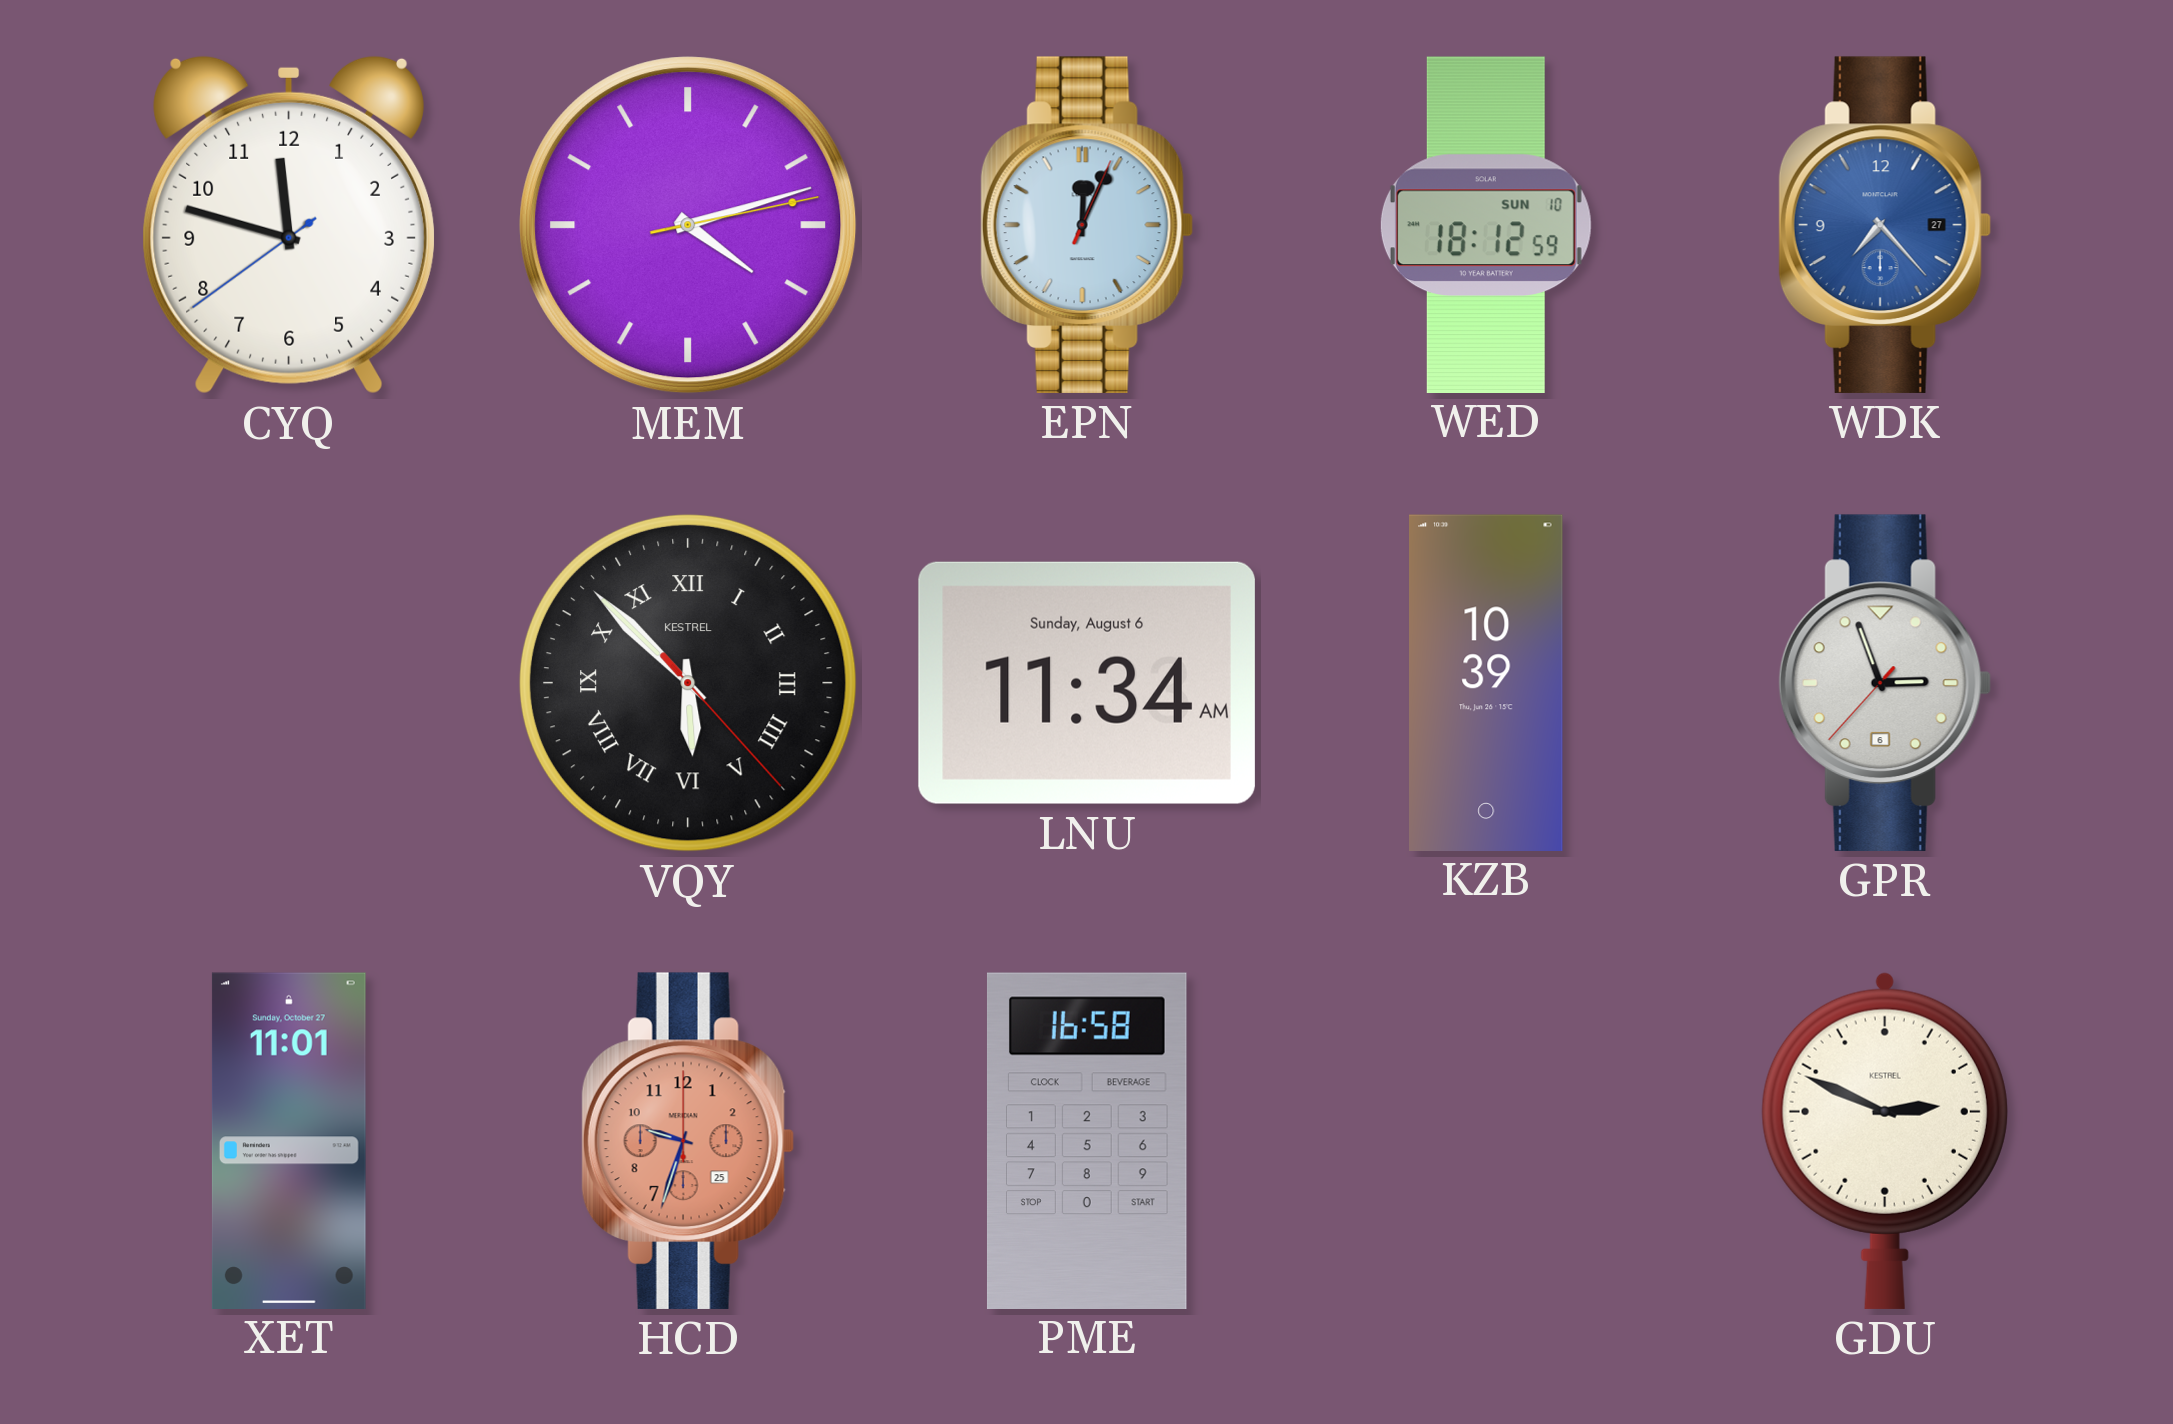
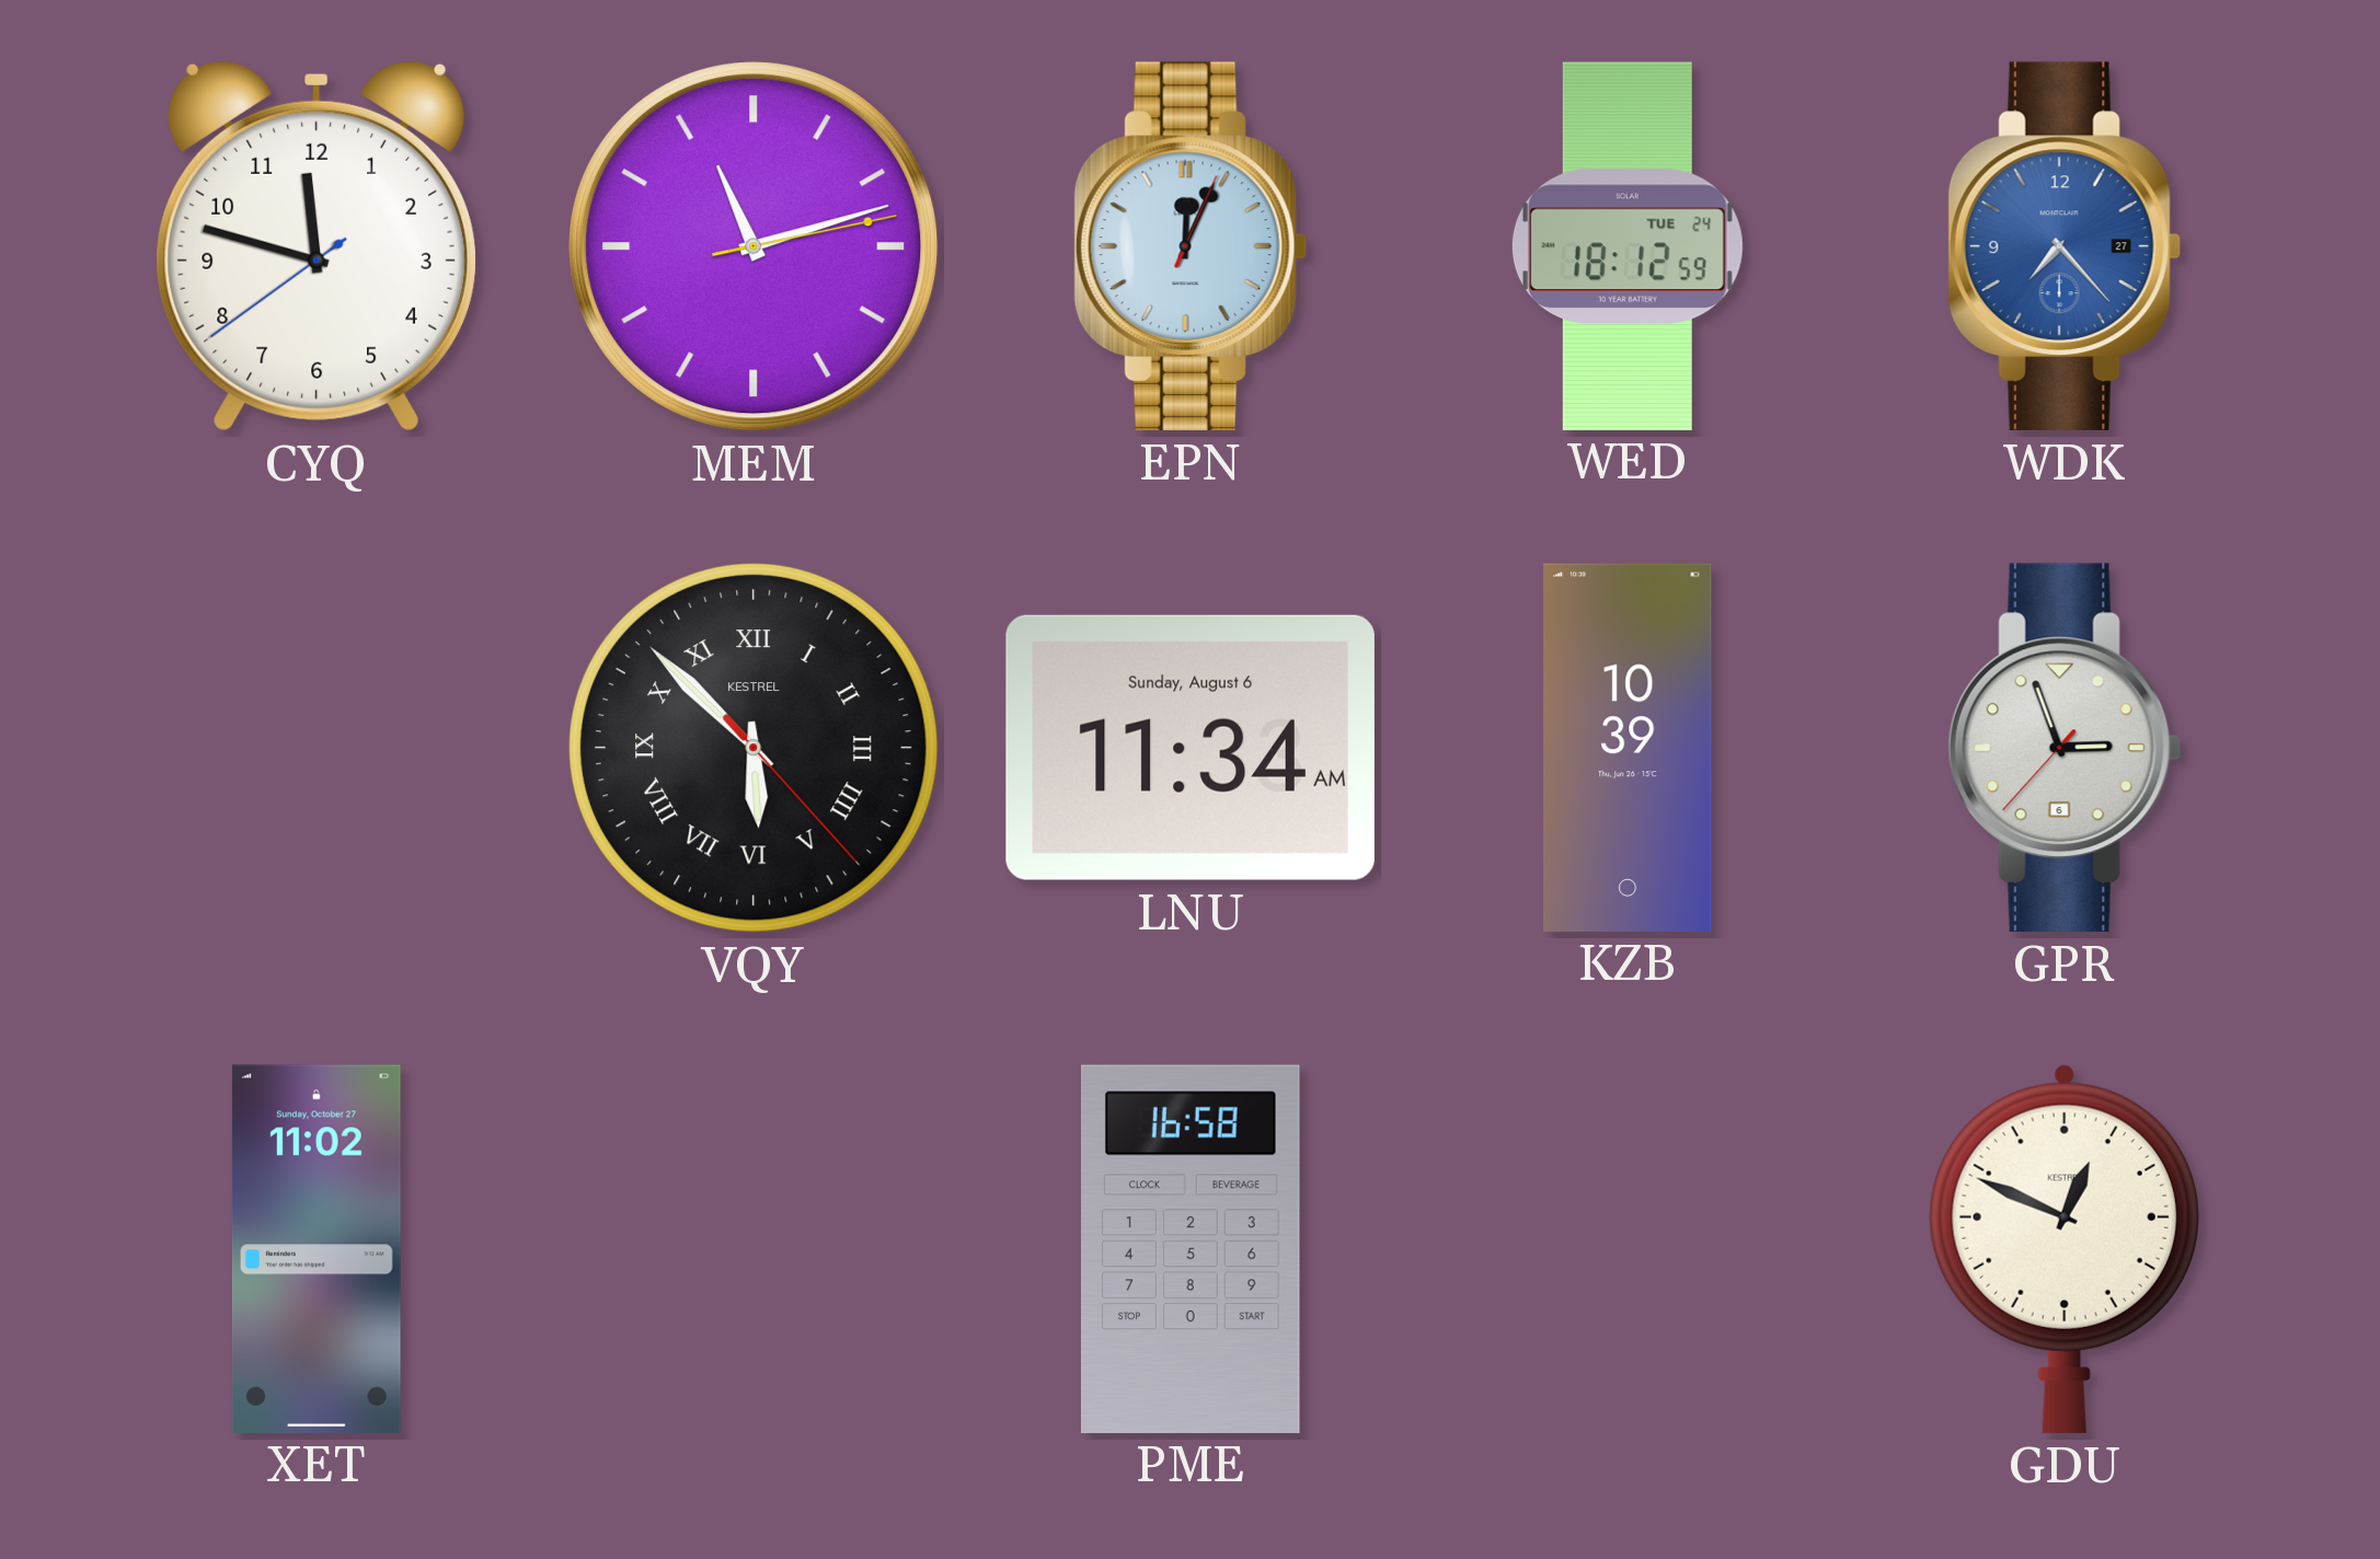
MEM: 4:12 -> 11:12
WED date: SUN 10 -> TUE 24
XET: 11:01 -> 11:02
HCD: 9:33 -> none
GDU: 2:49 -> 12:49
